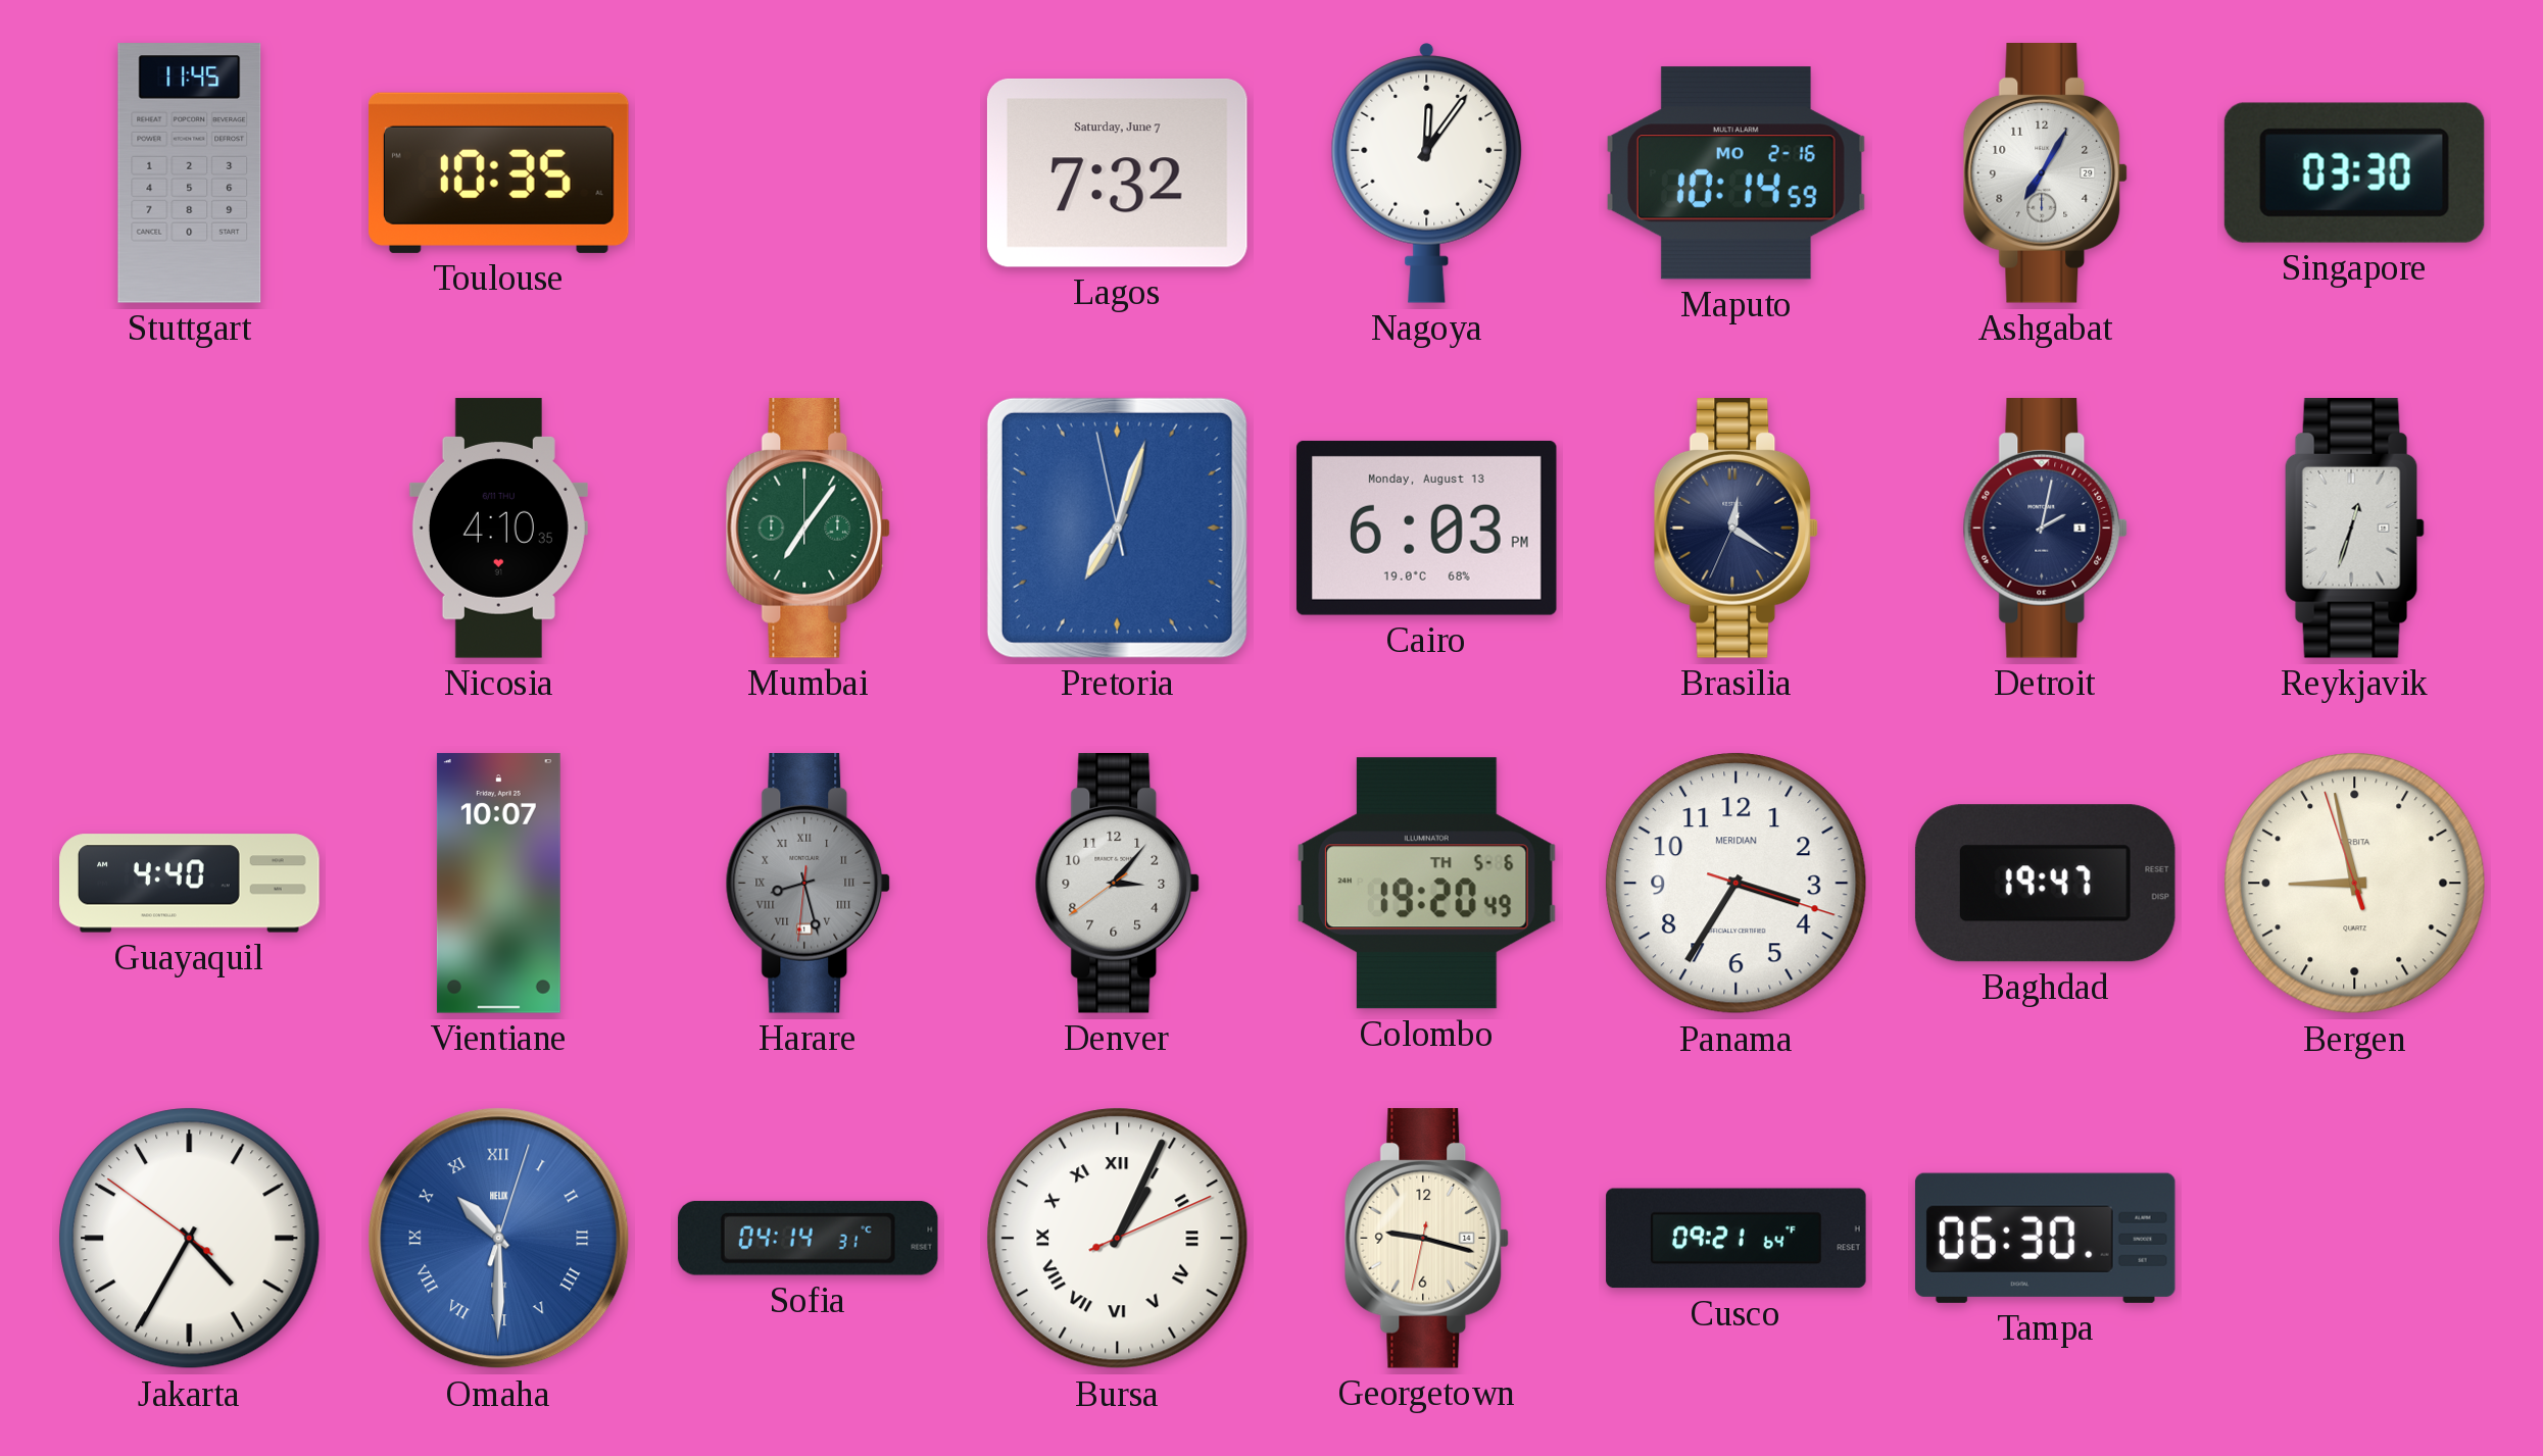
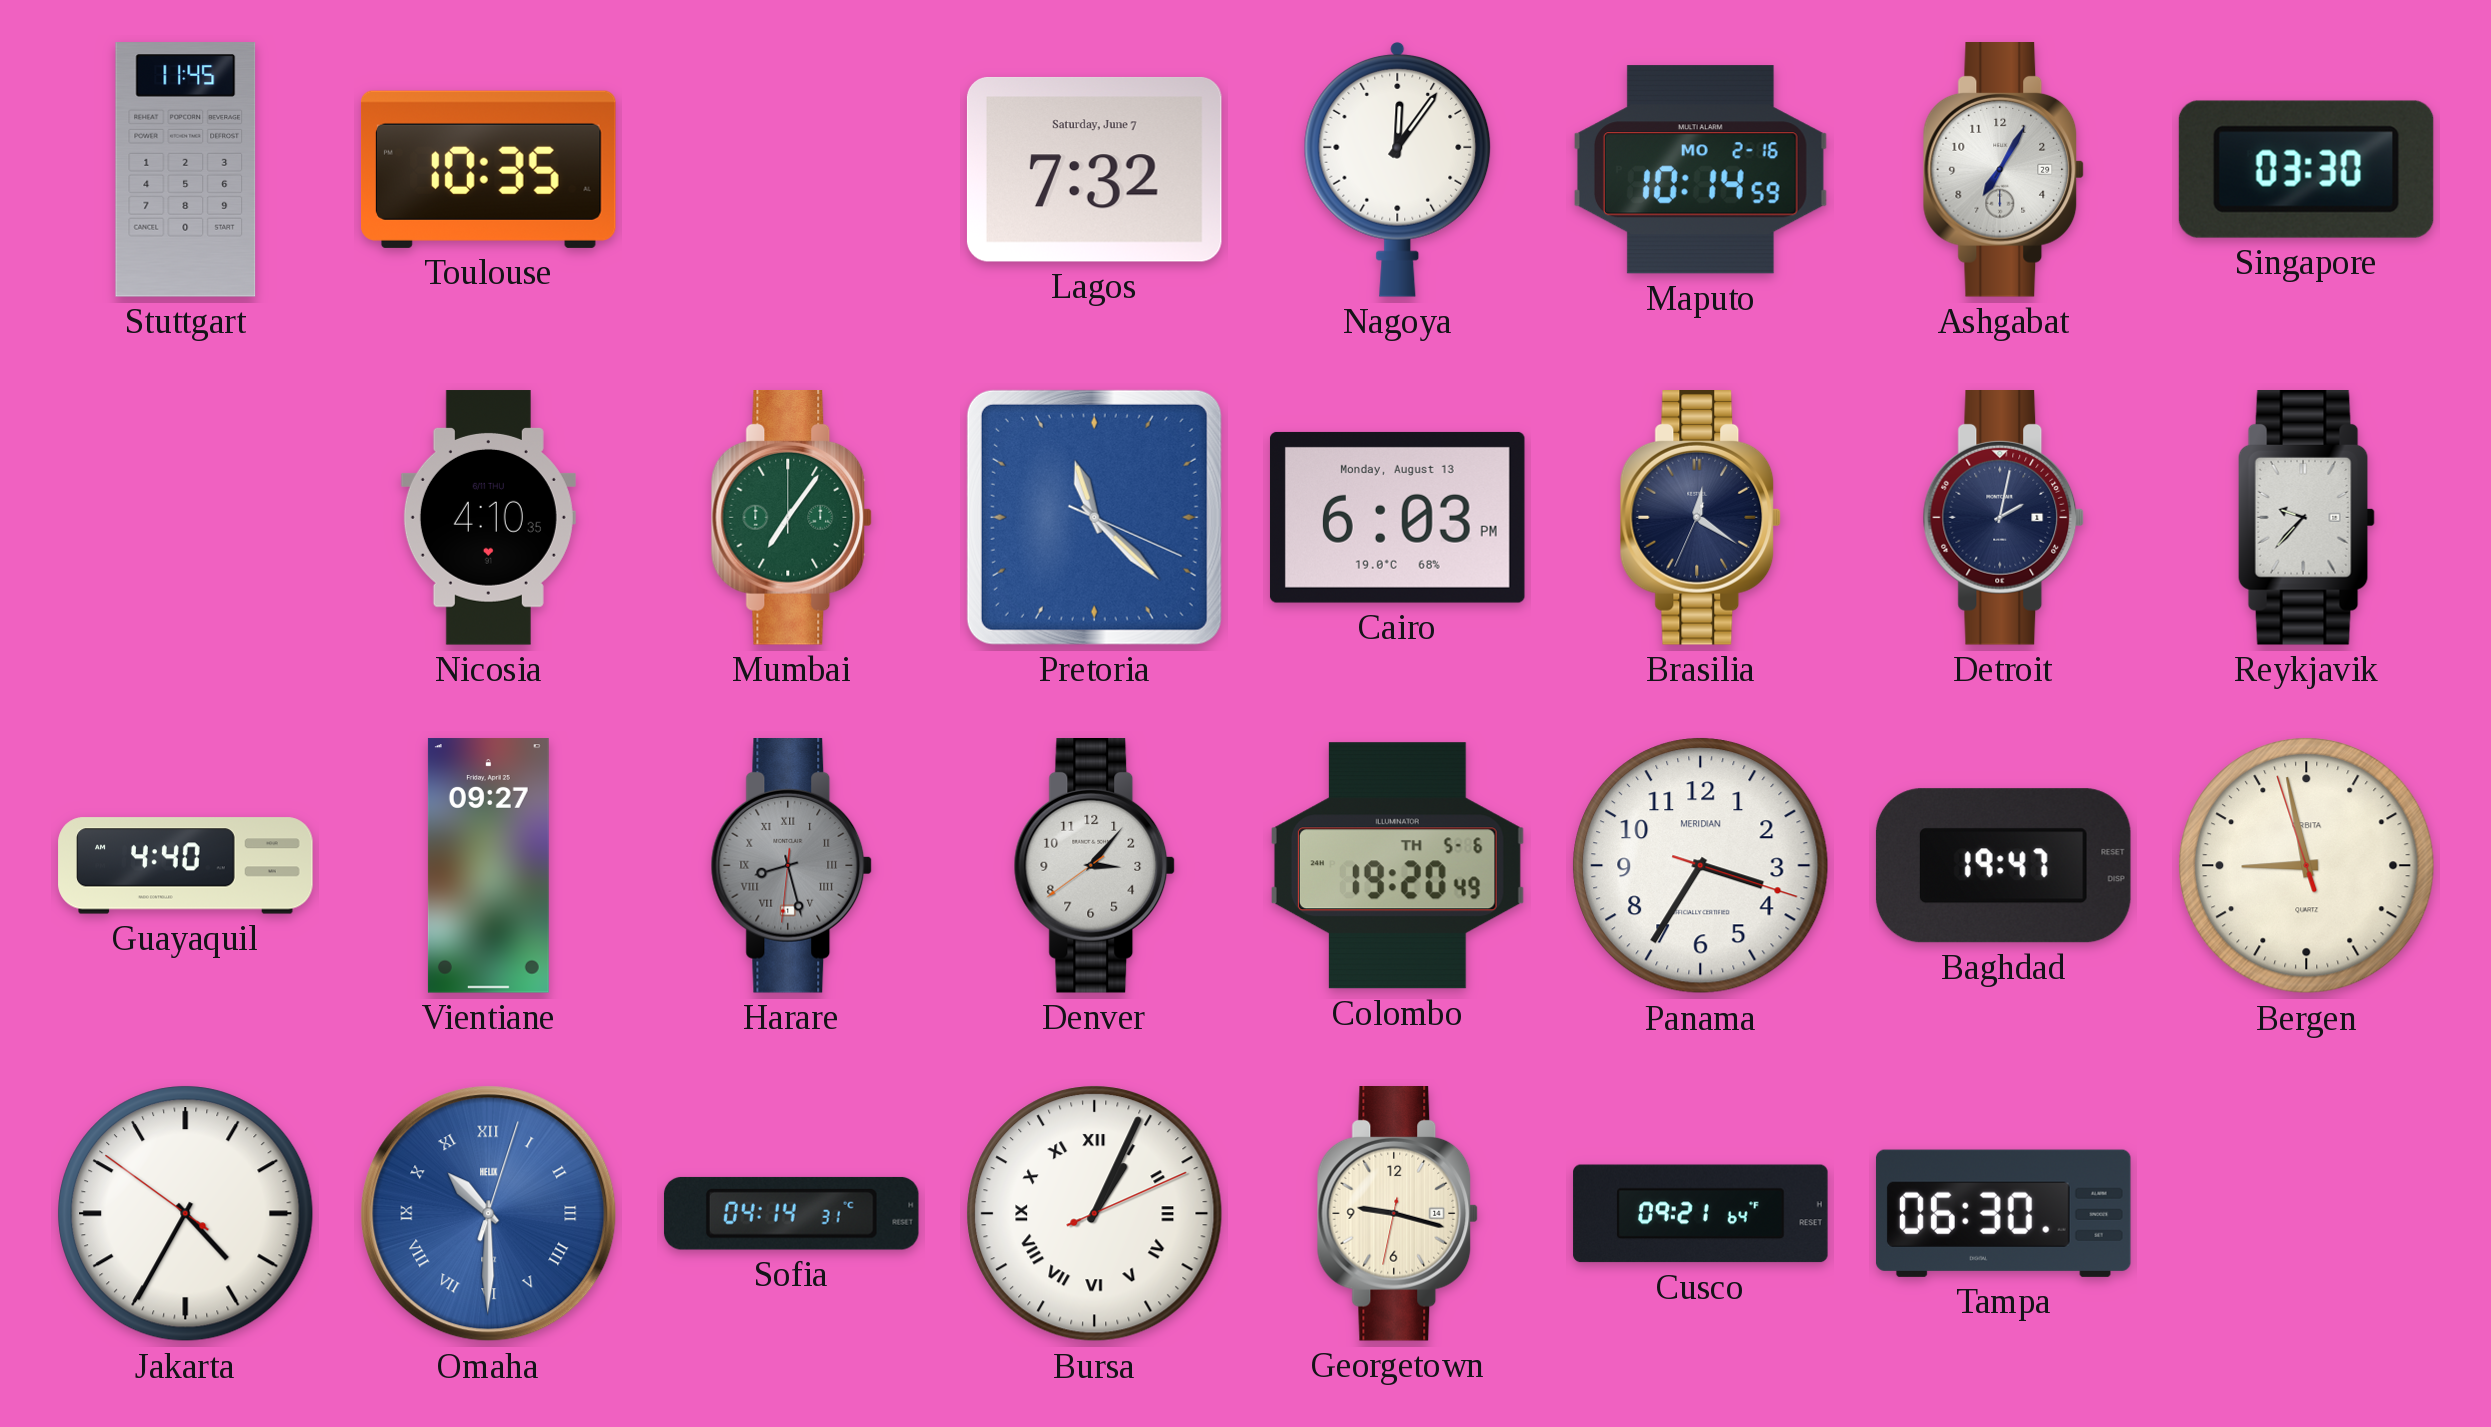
Pretoria: 7:02 -> 11:22
Reykjavik: 12:33 -> 9:37
Vientiane: 10:07 -> 09:27
